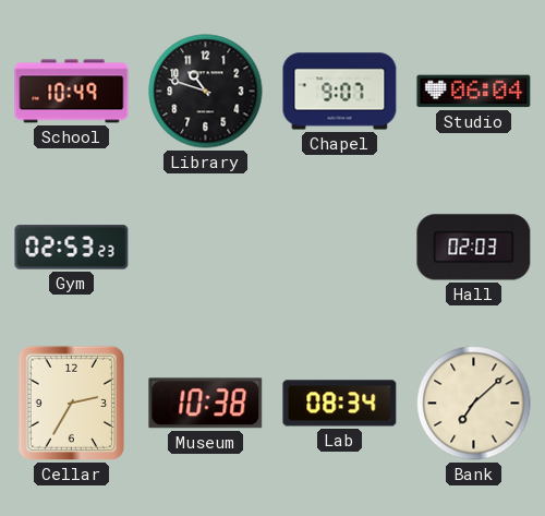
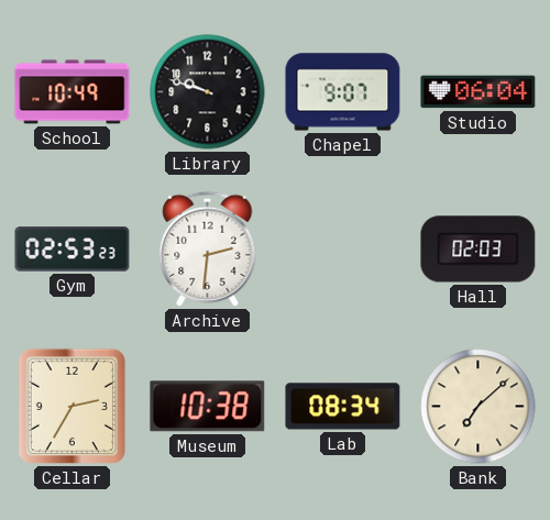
Library: 10:48 -> 9:48
Archive: none -> 2:31
